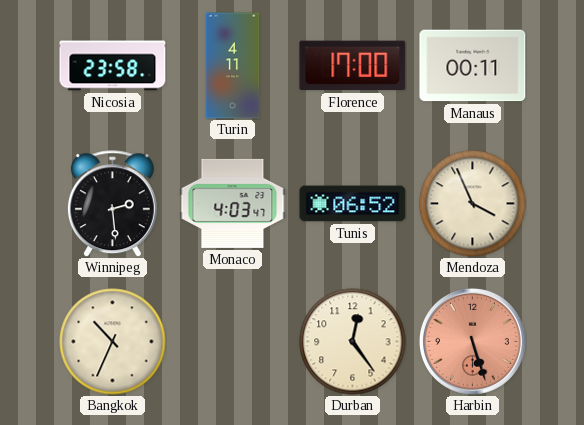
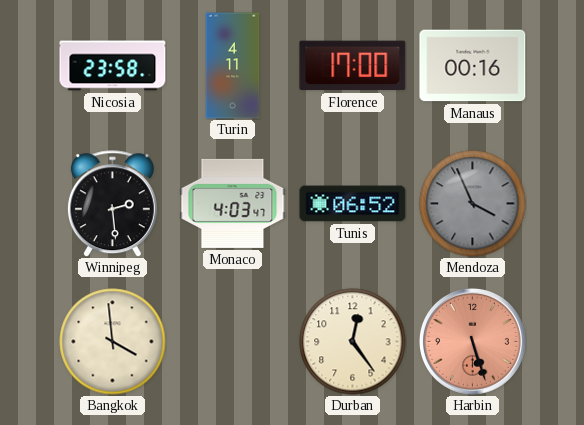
Manaus: 00:11 -> 00:16
Mendoza dial: cream -> grey
Bangkok: 10:34 -> 3:59
